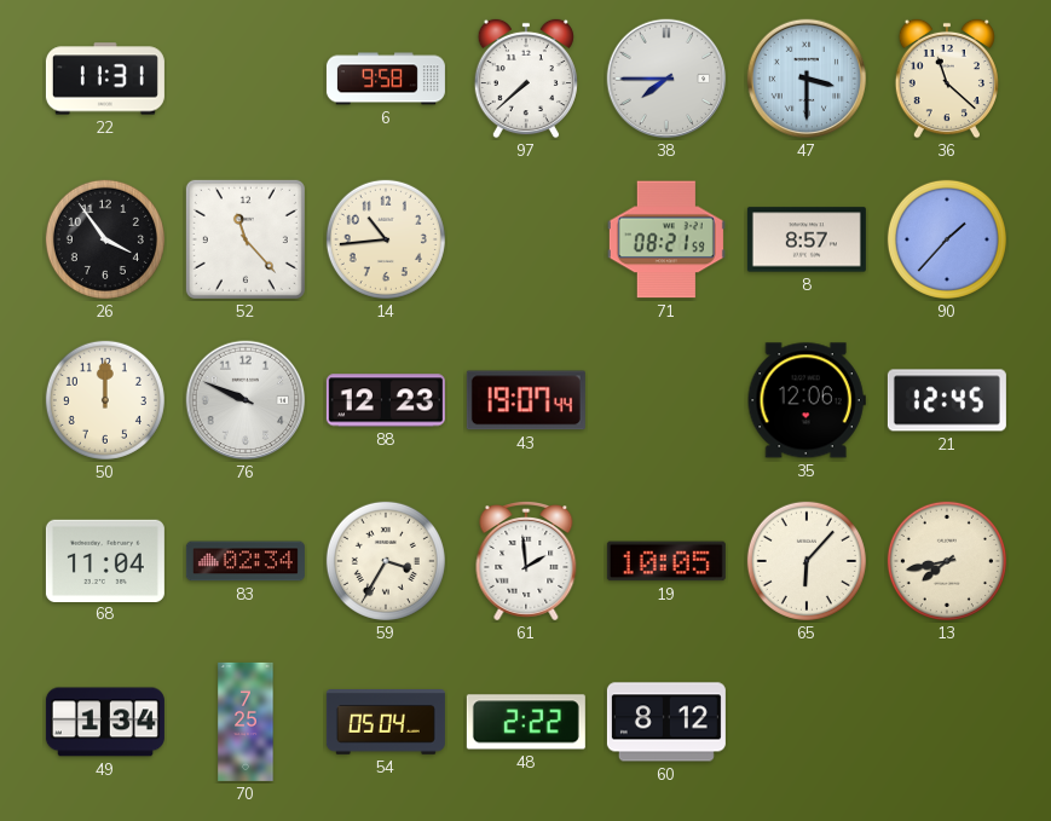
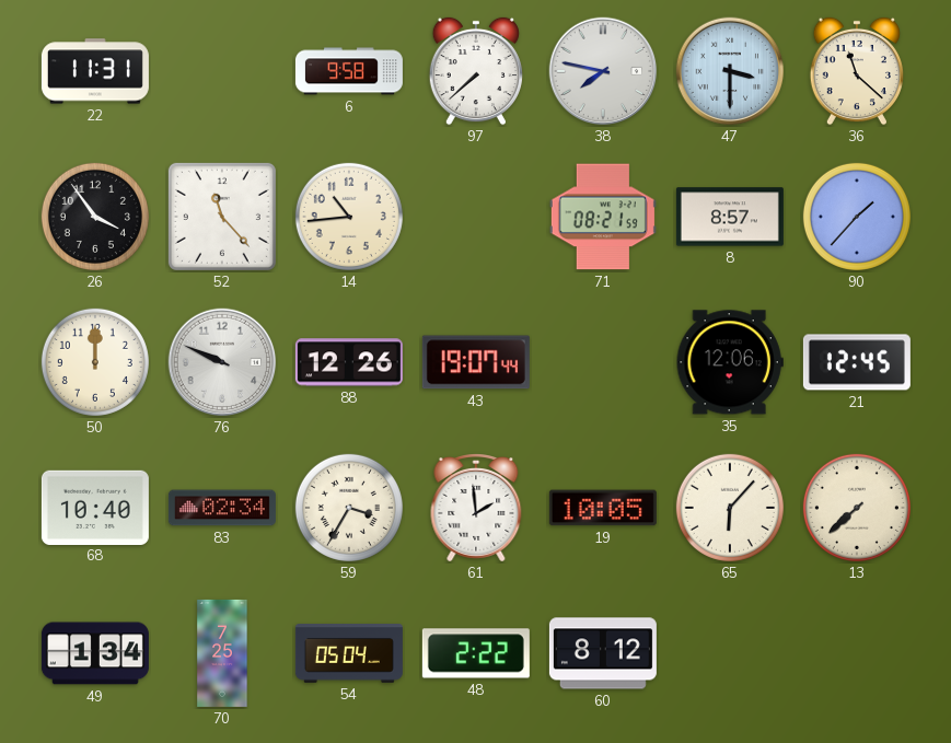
38: 7:45 -> 7:47
88: 12:23 -> 12:26
68: 11:04 -> 10:40
13: 7:43 -> 7:38
